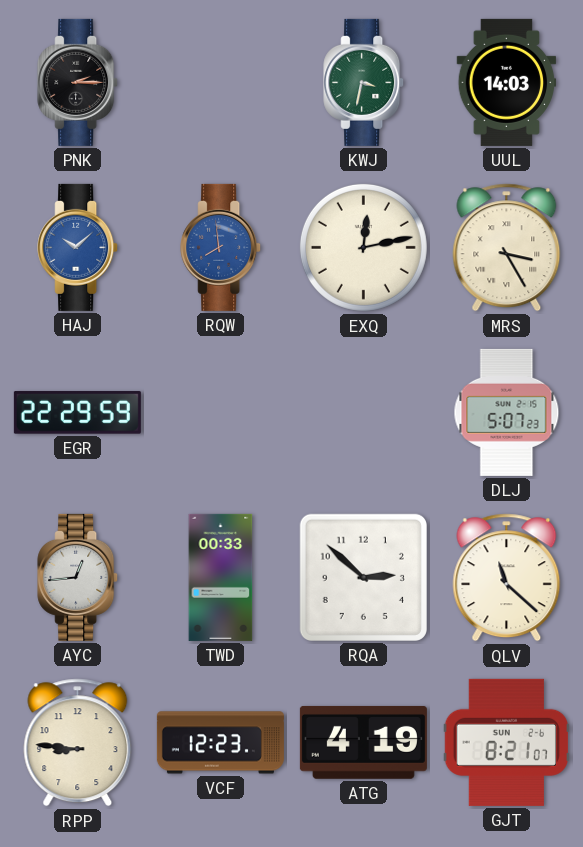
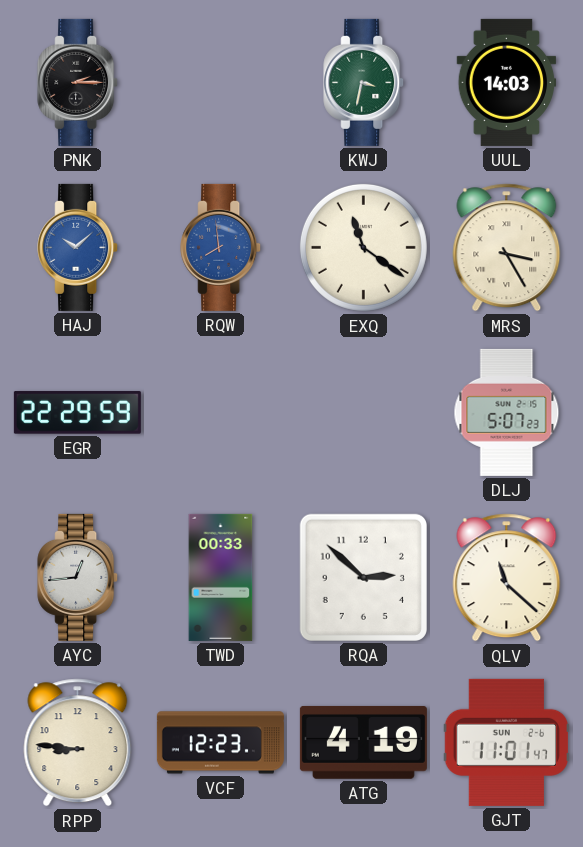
EXQ: 12:13 -> 11:21
GJT: 8:21 -> 11:01
